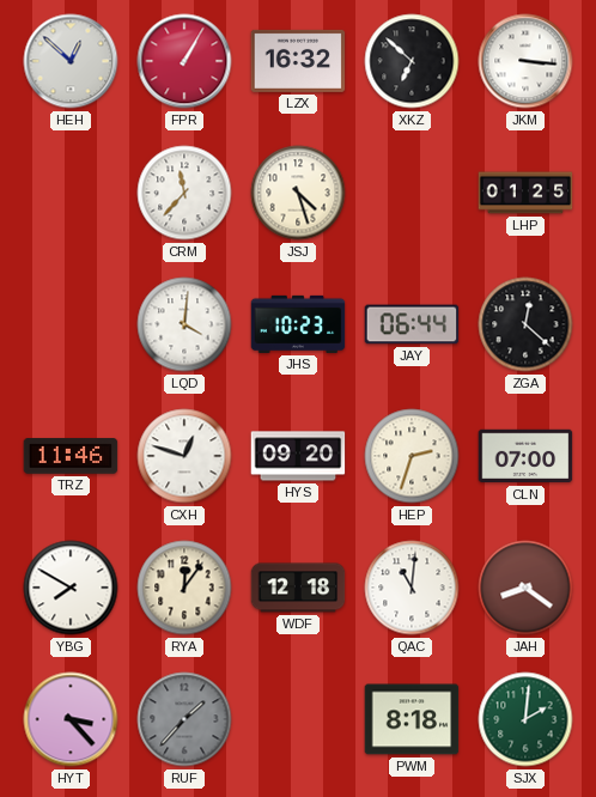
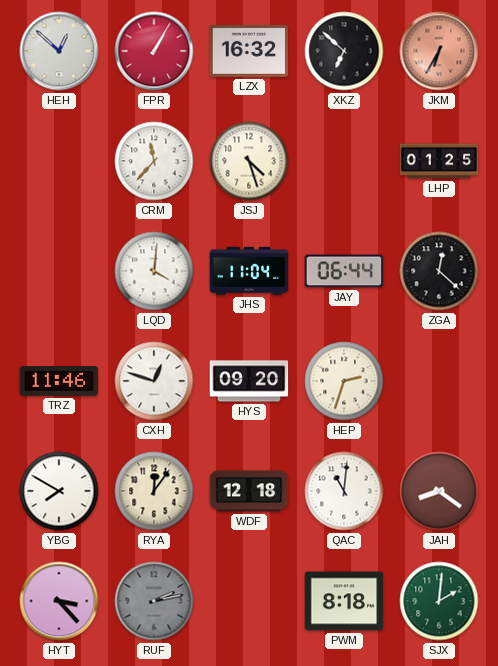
JKM: 3:16 -> 6:35
JKM dial: white -> salmon
JHS: 10:23 -> 11:04
CLN: 07:00 -> none
RUF: 1:37 -> 2:13
